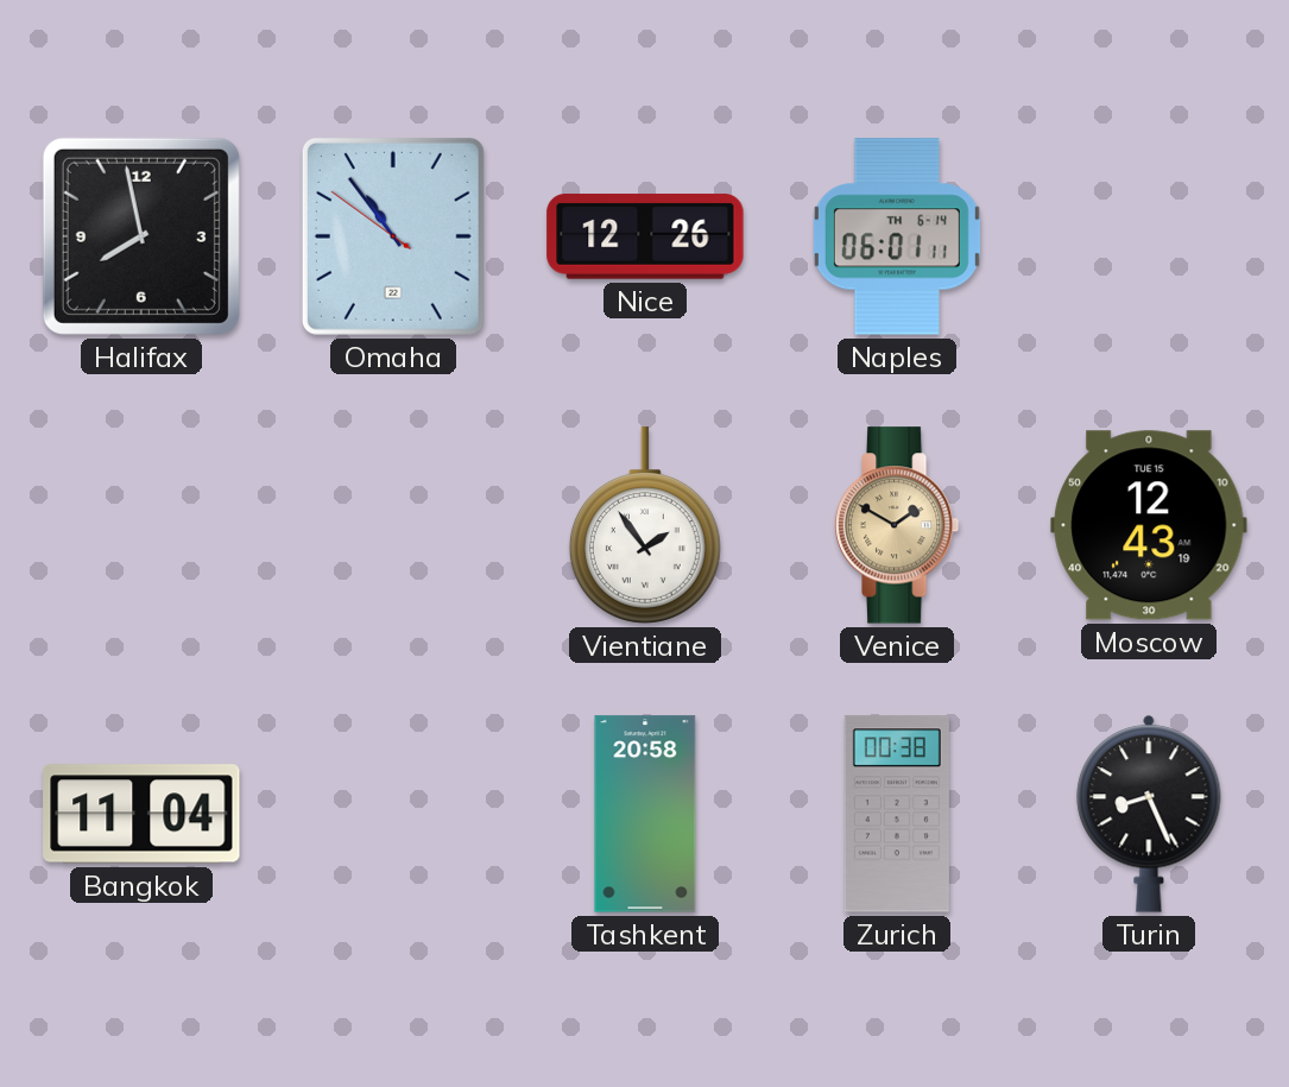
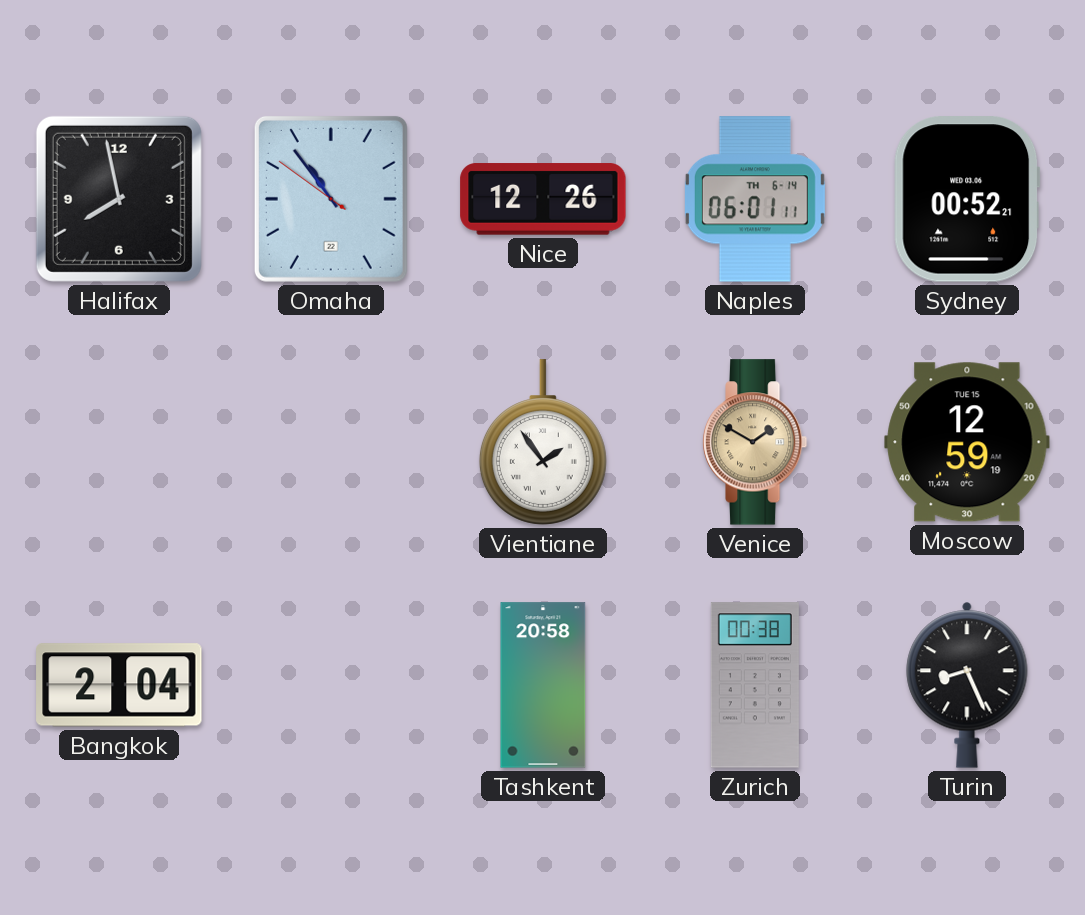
Sydney: none -> 00:52
Moscow: 12:43 -> 12:59
Bangkok: 11:04 -> 2:04
